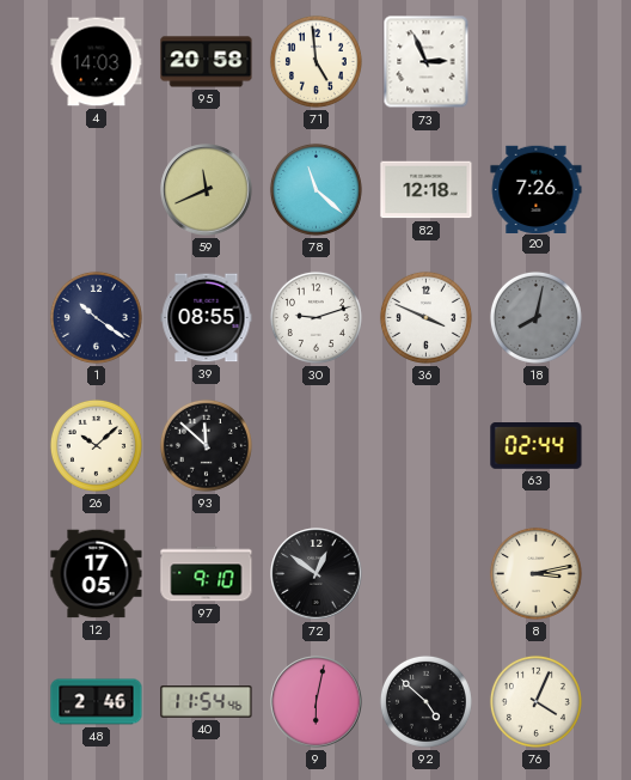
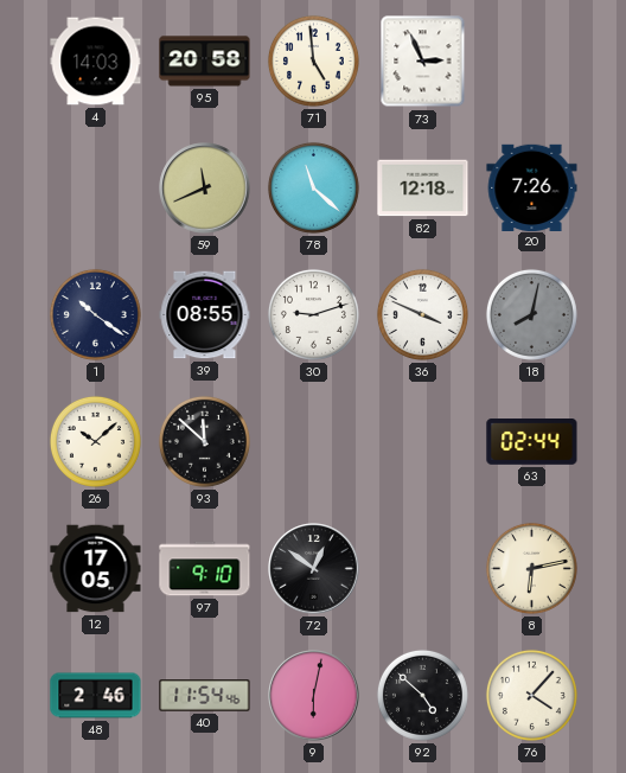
8: 3:13 -> 6:13
76: 4:04 -> 4:07
